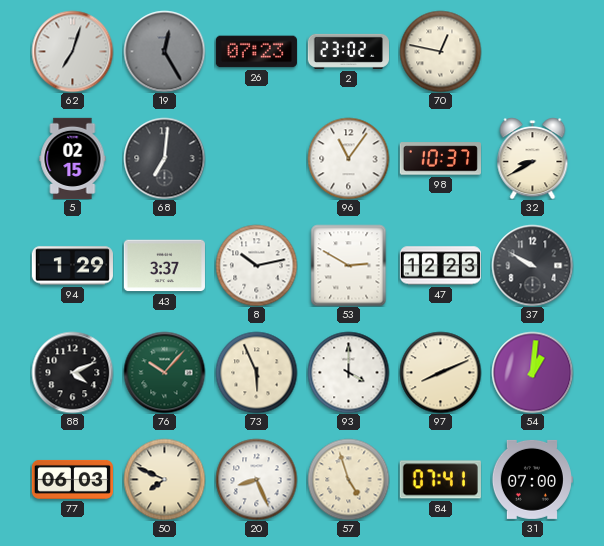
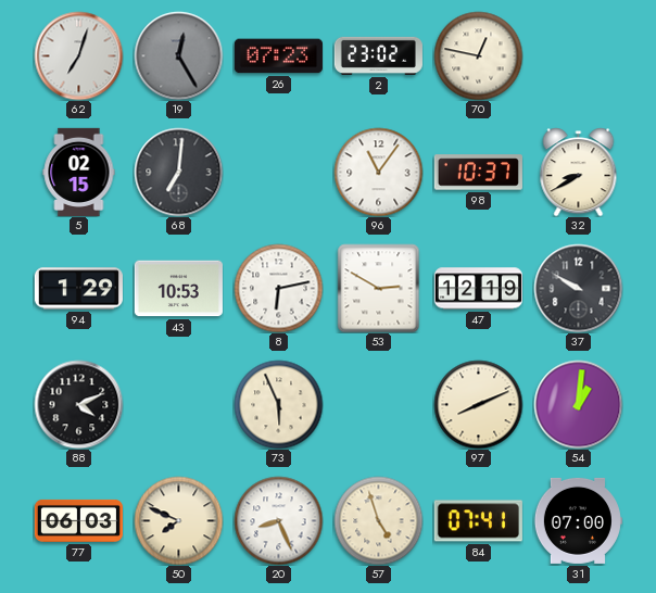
43: 3:37 -> 10:53
8: 10:13 -> 6:13
47: 12:23 -> 12:19
76: 10:07 -> none
93: 4:00 -> none
